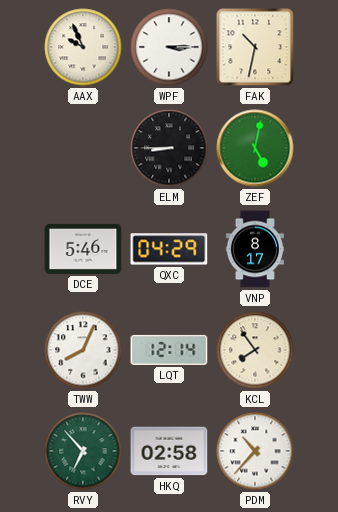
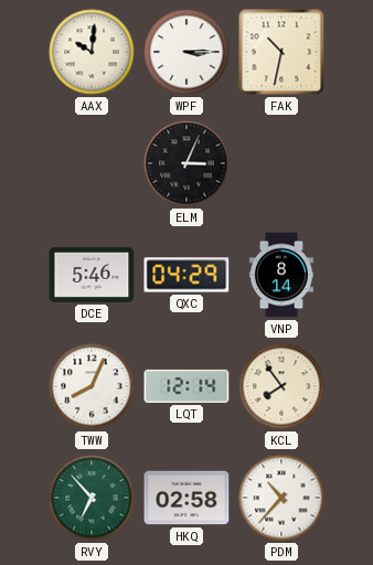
AAX: 9:56 -> 10:01
ELM: 8:45 -> 3:04
ZEF: 5:02 -> none
VNP: 8:17 -> 8:14
